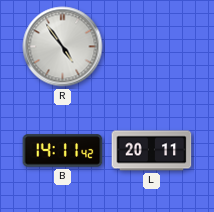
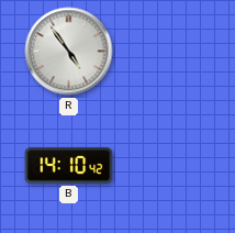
B: 14:11 -> 14:10
L: 20:11 -> none
